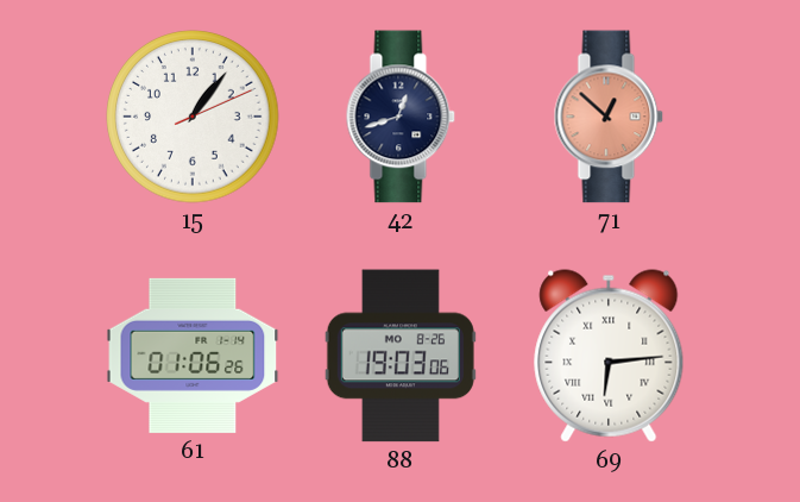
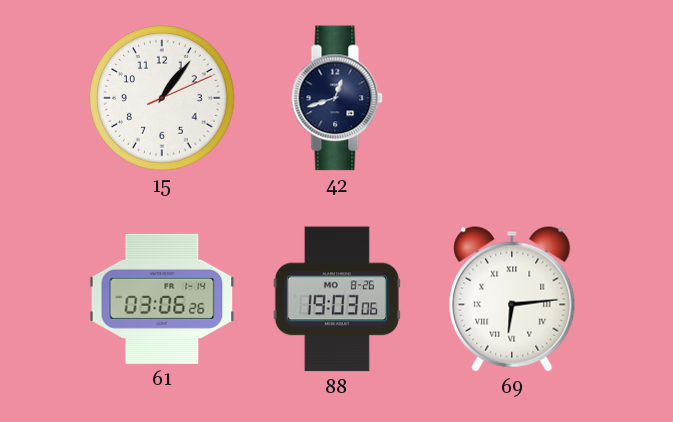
71: 12:52 -> none
61: 01:06 -> 03:06
